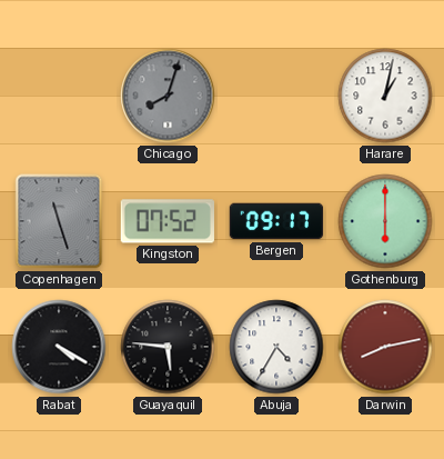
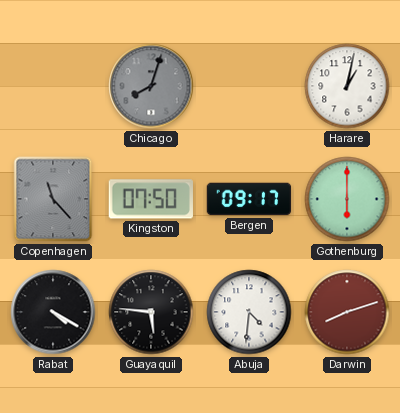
Copenhagen: 11:27 -> 11:23
Kingston: 07:52 -> 07:50
Abuja: 4:35 -> 4:31
Darwin: 8:13 -> 8:12
